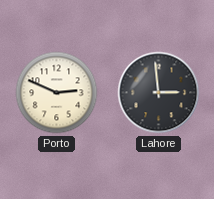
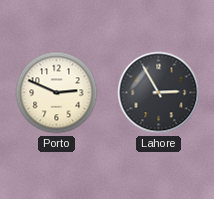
Lahore: 2:59 -> 2:55
